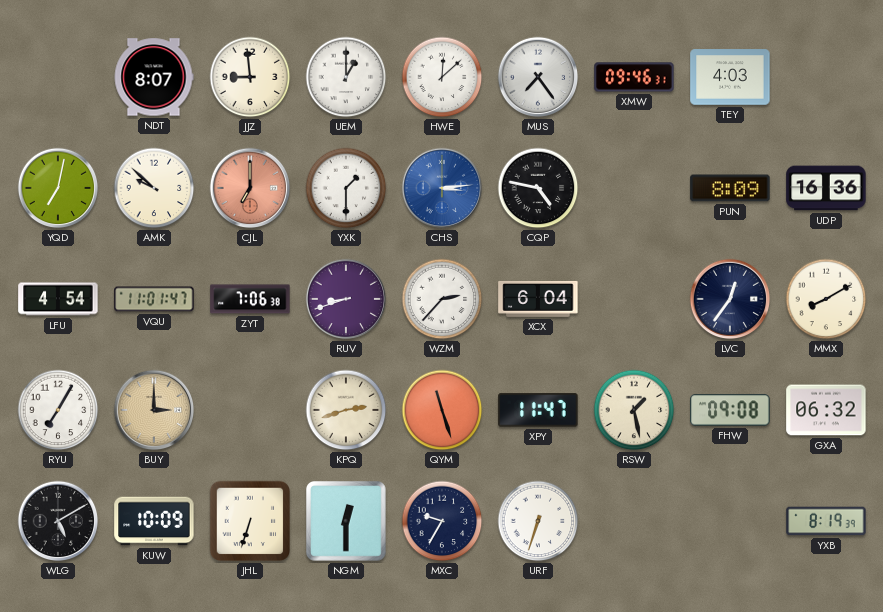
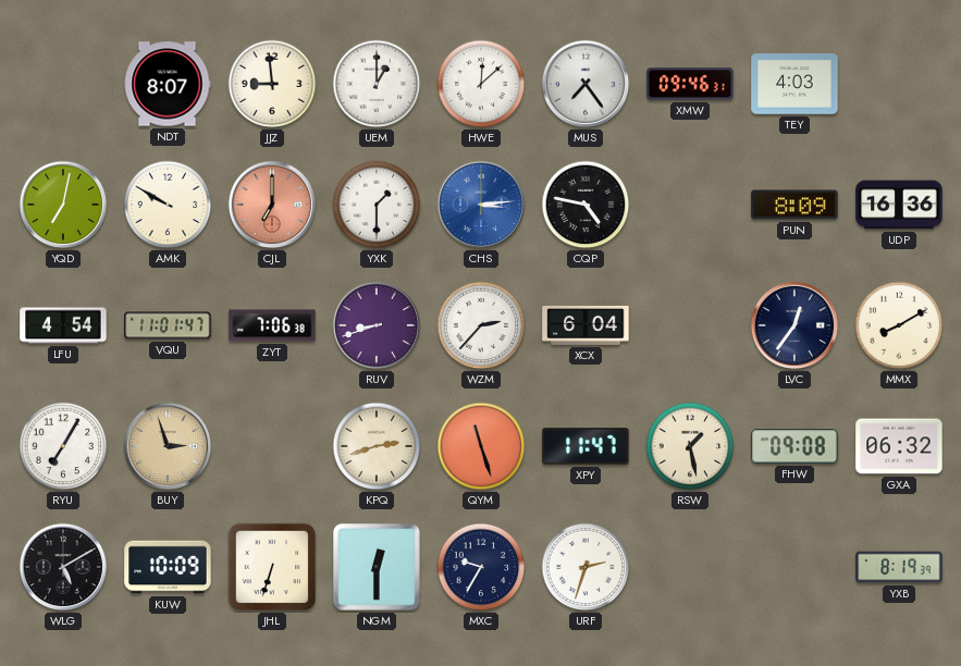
AMK: 9:52 -> 9:50
BUY: 3:00 -> 2:57
URF: 6:33 -> 2:33
